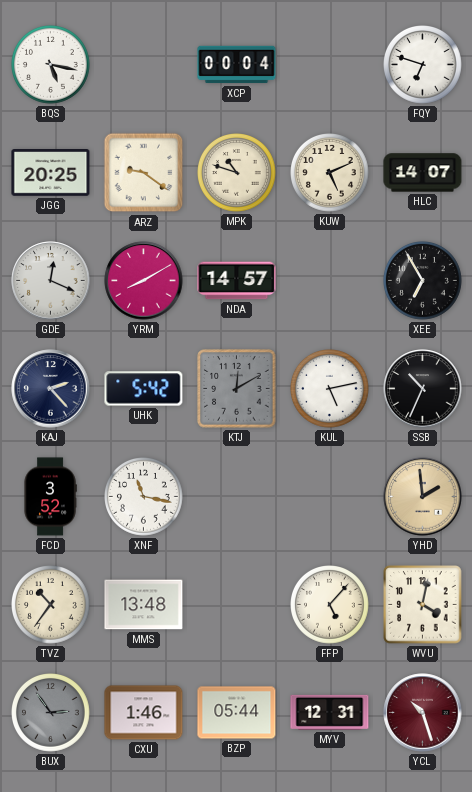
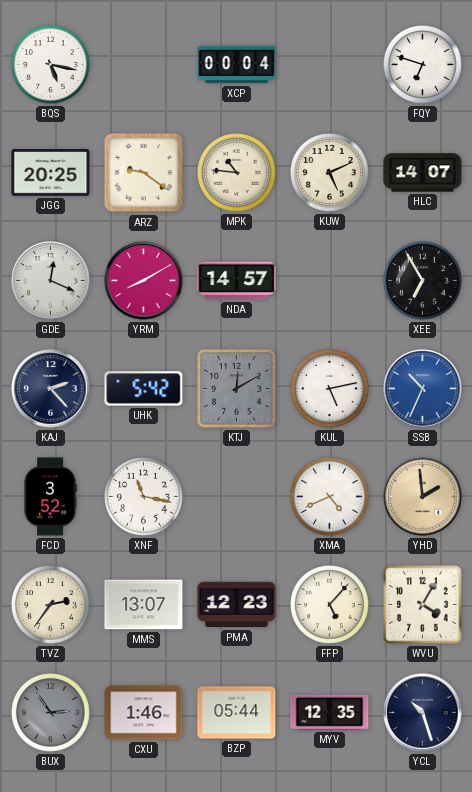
MPK: 10:48 -> 10:46
SSB dial: black -> blue
XMA: none -> 4:41
TVZ: 10:36 -> 2:36
MMS: 13:48 -> 13:07
PMA: none -> 12:23
WVU: 4:02 -> 4:05
MYV: 12:31 -> 12:35
YCL dial: burgundy -> navy
